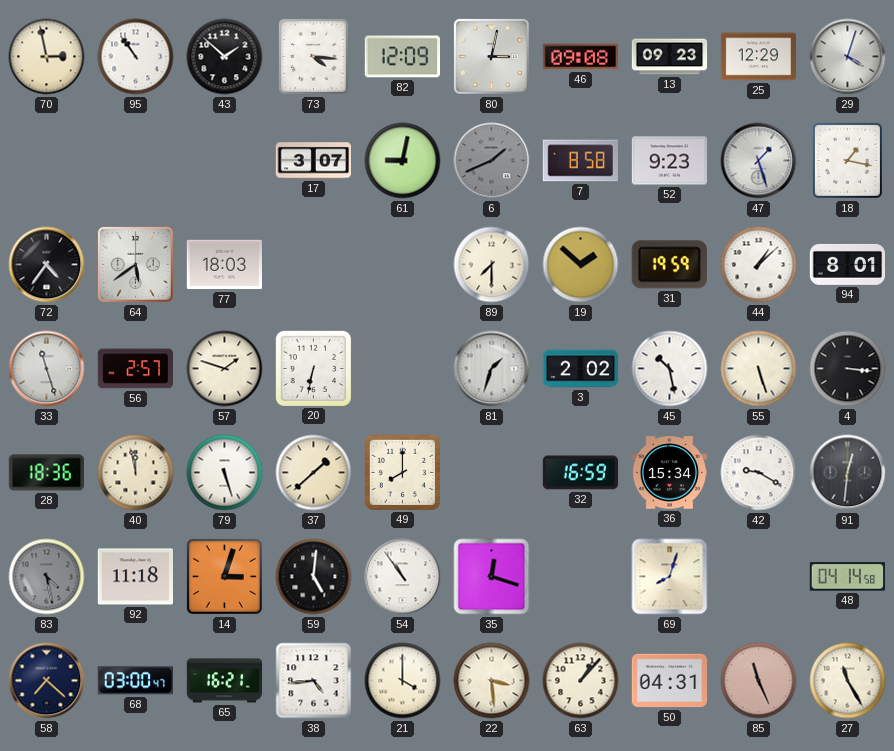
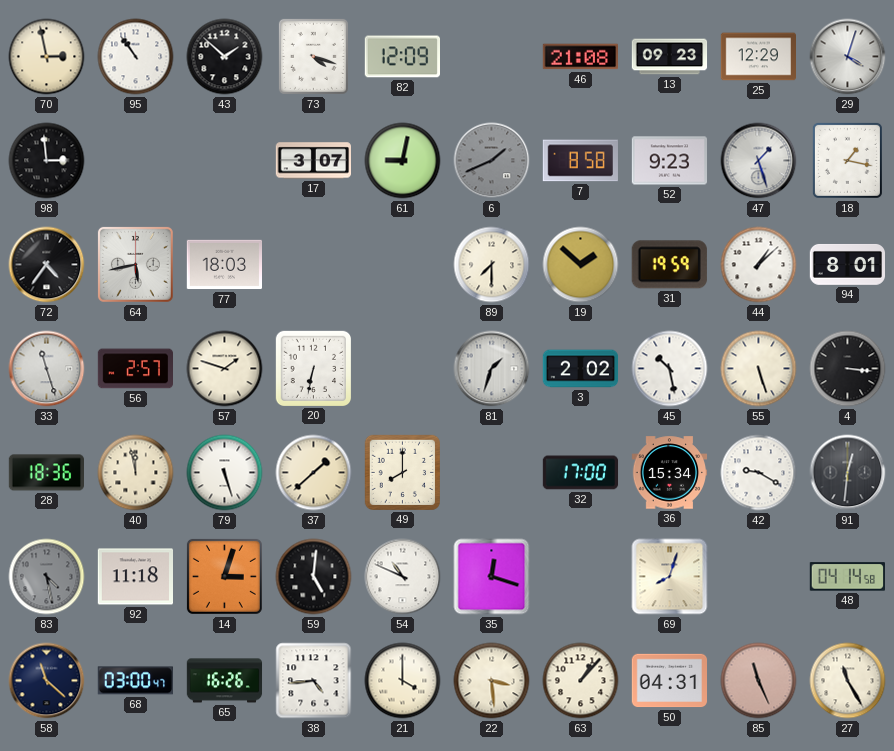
73: 4:16 -> 4:18
80: 3:02 -> none
46: 09:08 -> 21:08
98: none -> 2:59
64: 5:39 -> 5:43
32: 16:59 -> 17:00
54: 10:54 -> 10:49
58: 7:22 -> 11:22
65: 16:21 -> 16:26
